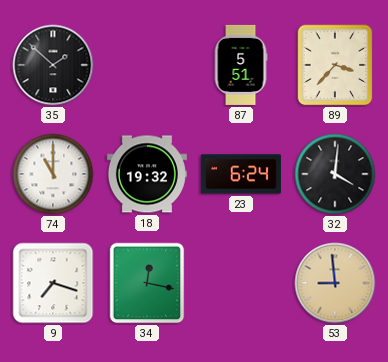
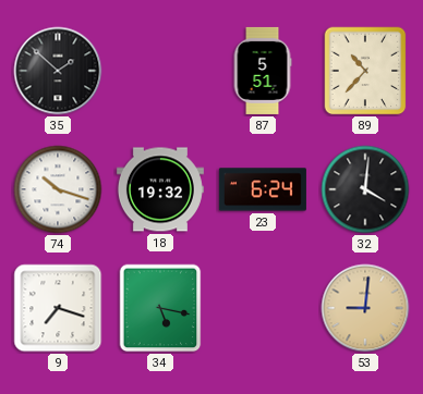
89: 3:37 -> 10:37
74: 11:00 -> 10:18
34: 12:17 -> 5:17
53: 8:59 -> 9:01
